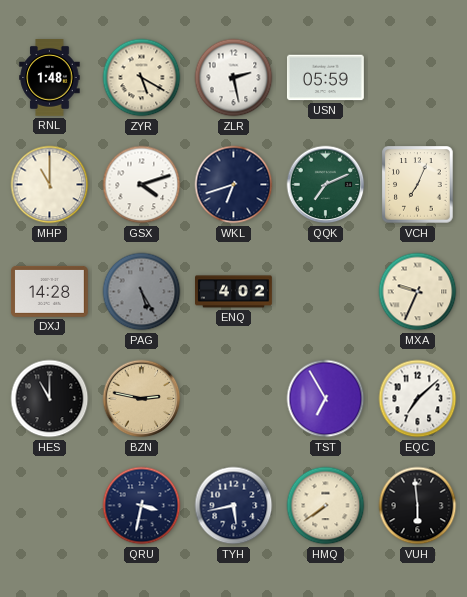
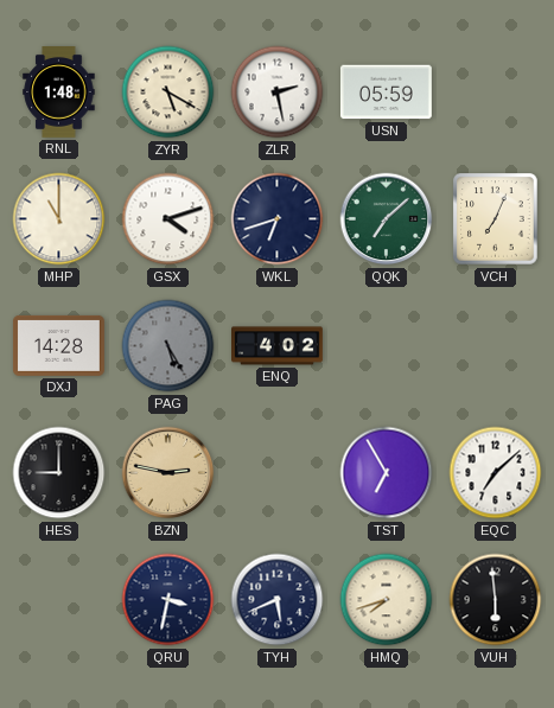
QQK: 7:11 -> 7:08
MXA: 9:34 -> none
HES: 11:00 -> 9:00
TYH: 5:43 -> 5:41
HMQ: 7:39 -> 7:42
